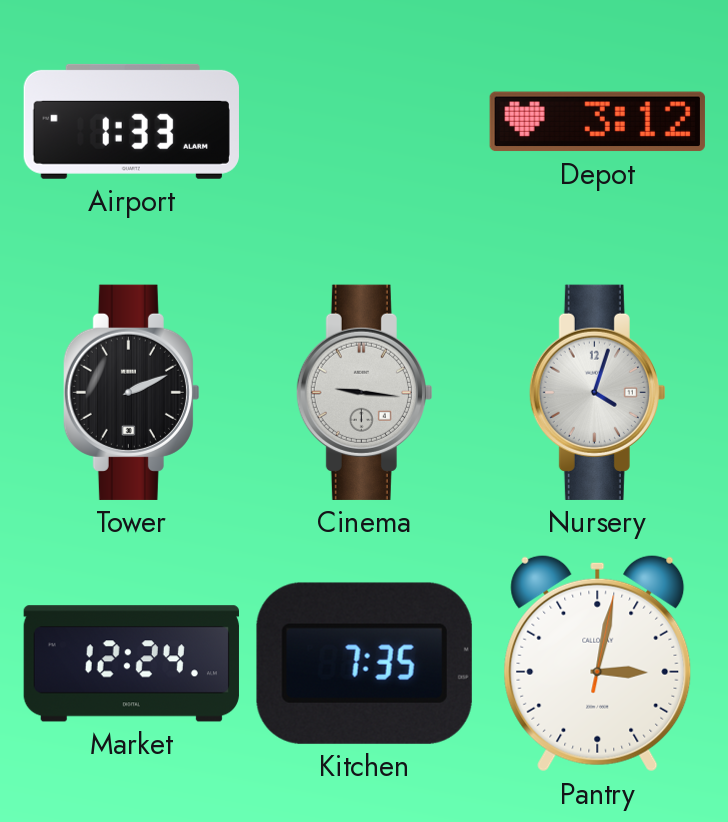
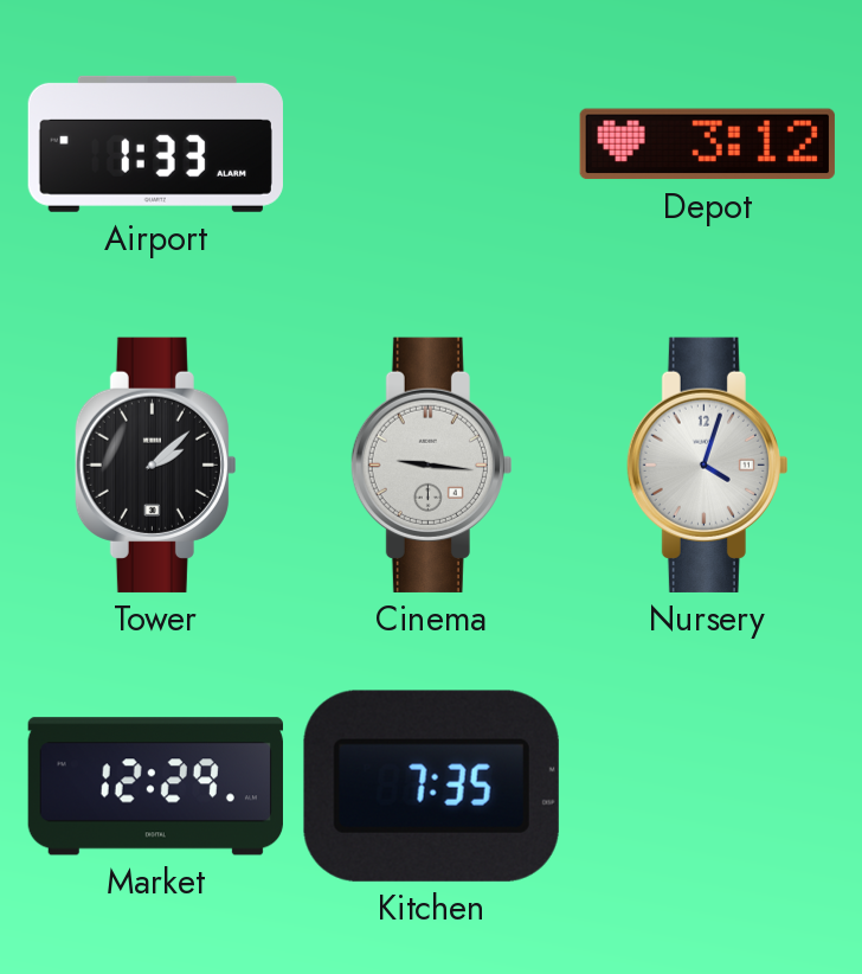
Tower: 2:11 -> 2:08
Market: 12:24 -> 12:29
Pantry: 3:02 -> none
